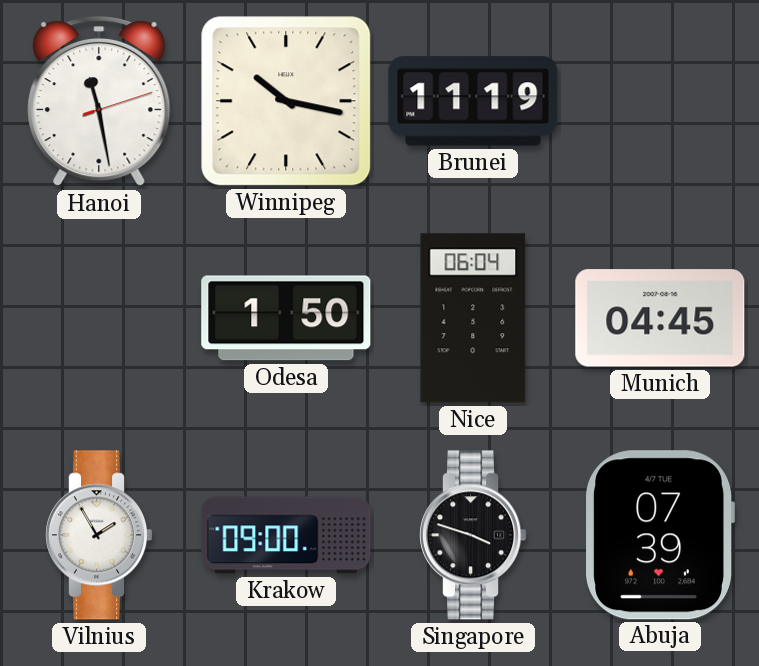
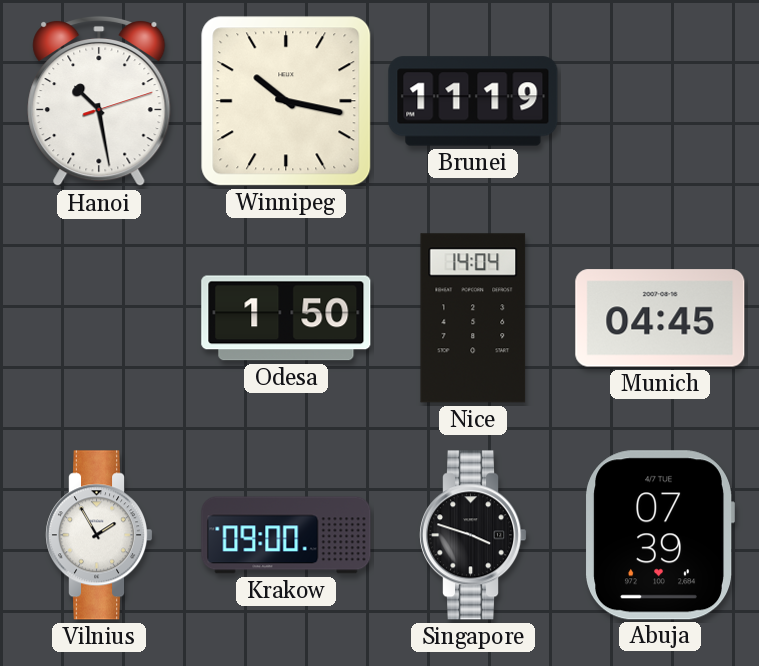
Hanoi: 11:28 -> 10:28
Nice: 06:04 -> 14:04
